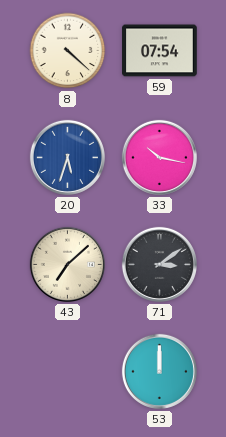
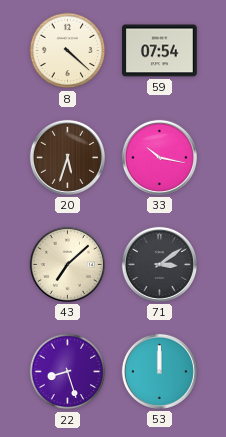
20 dial: blue -> brown
22: none -> 8:27
